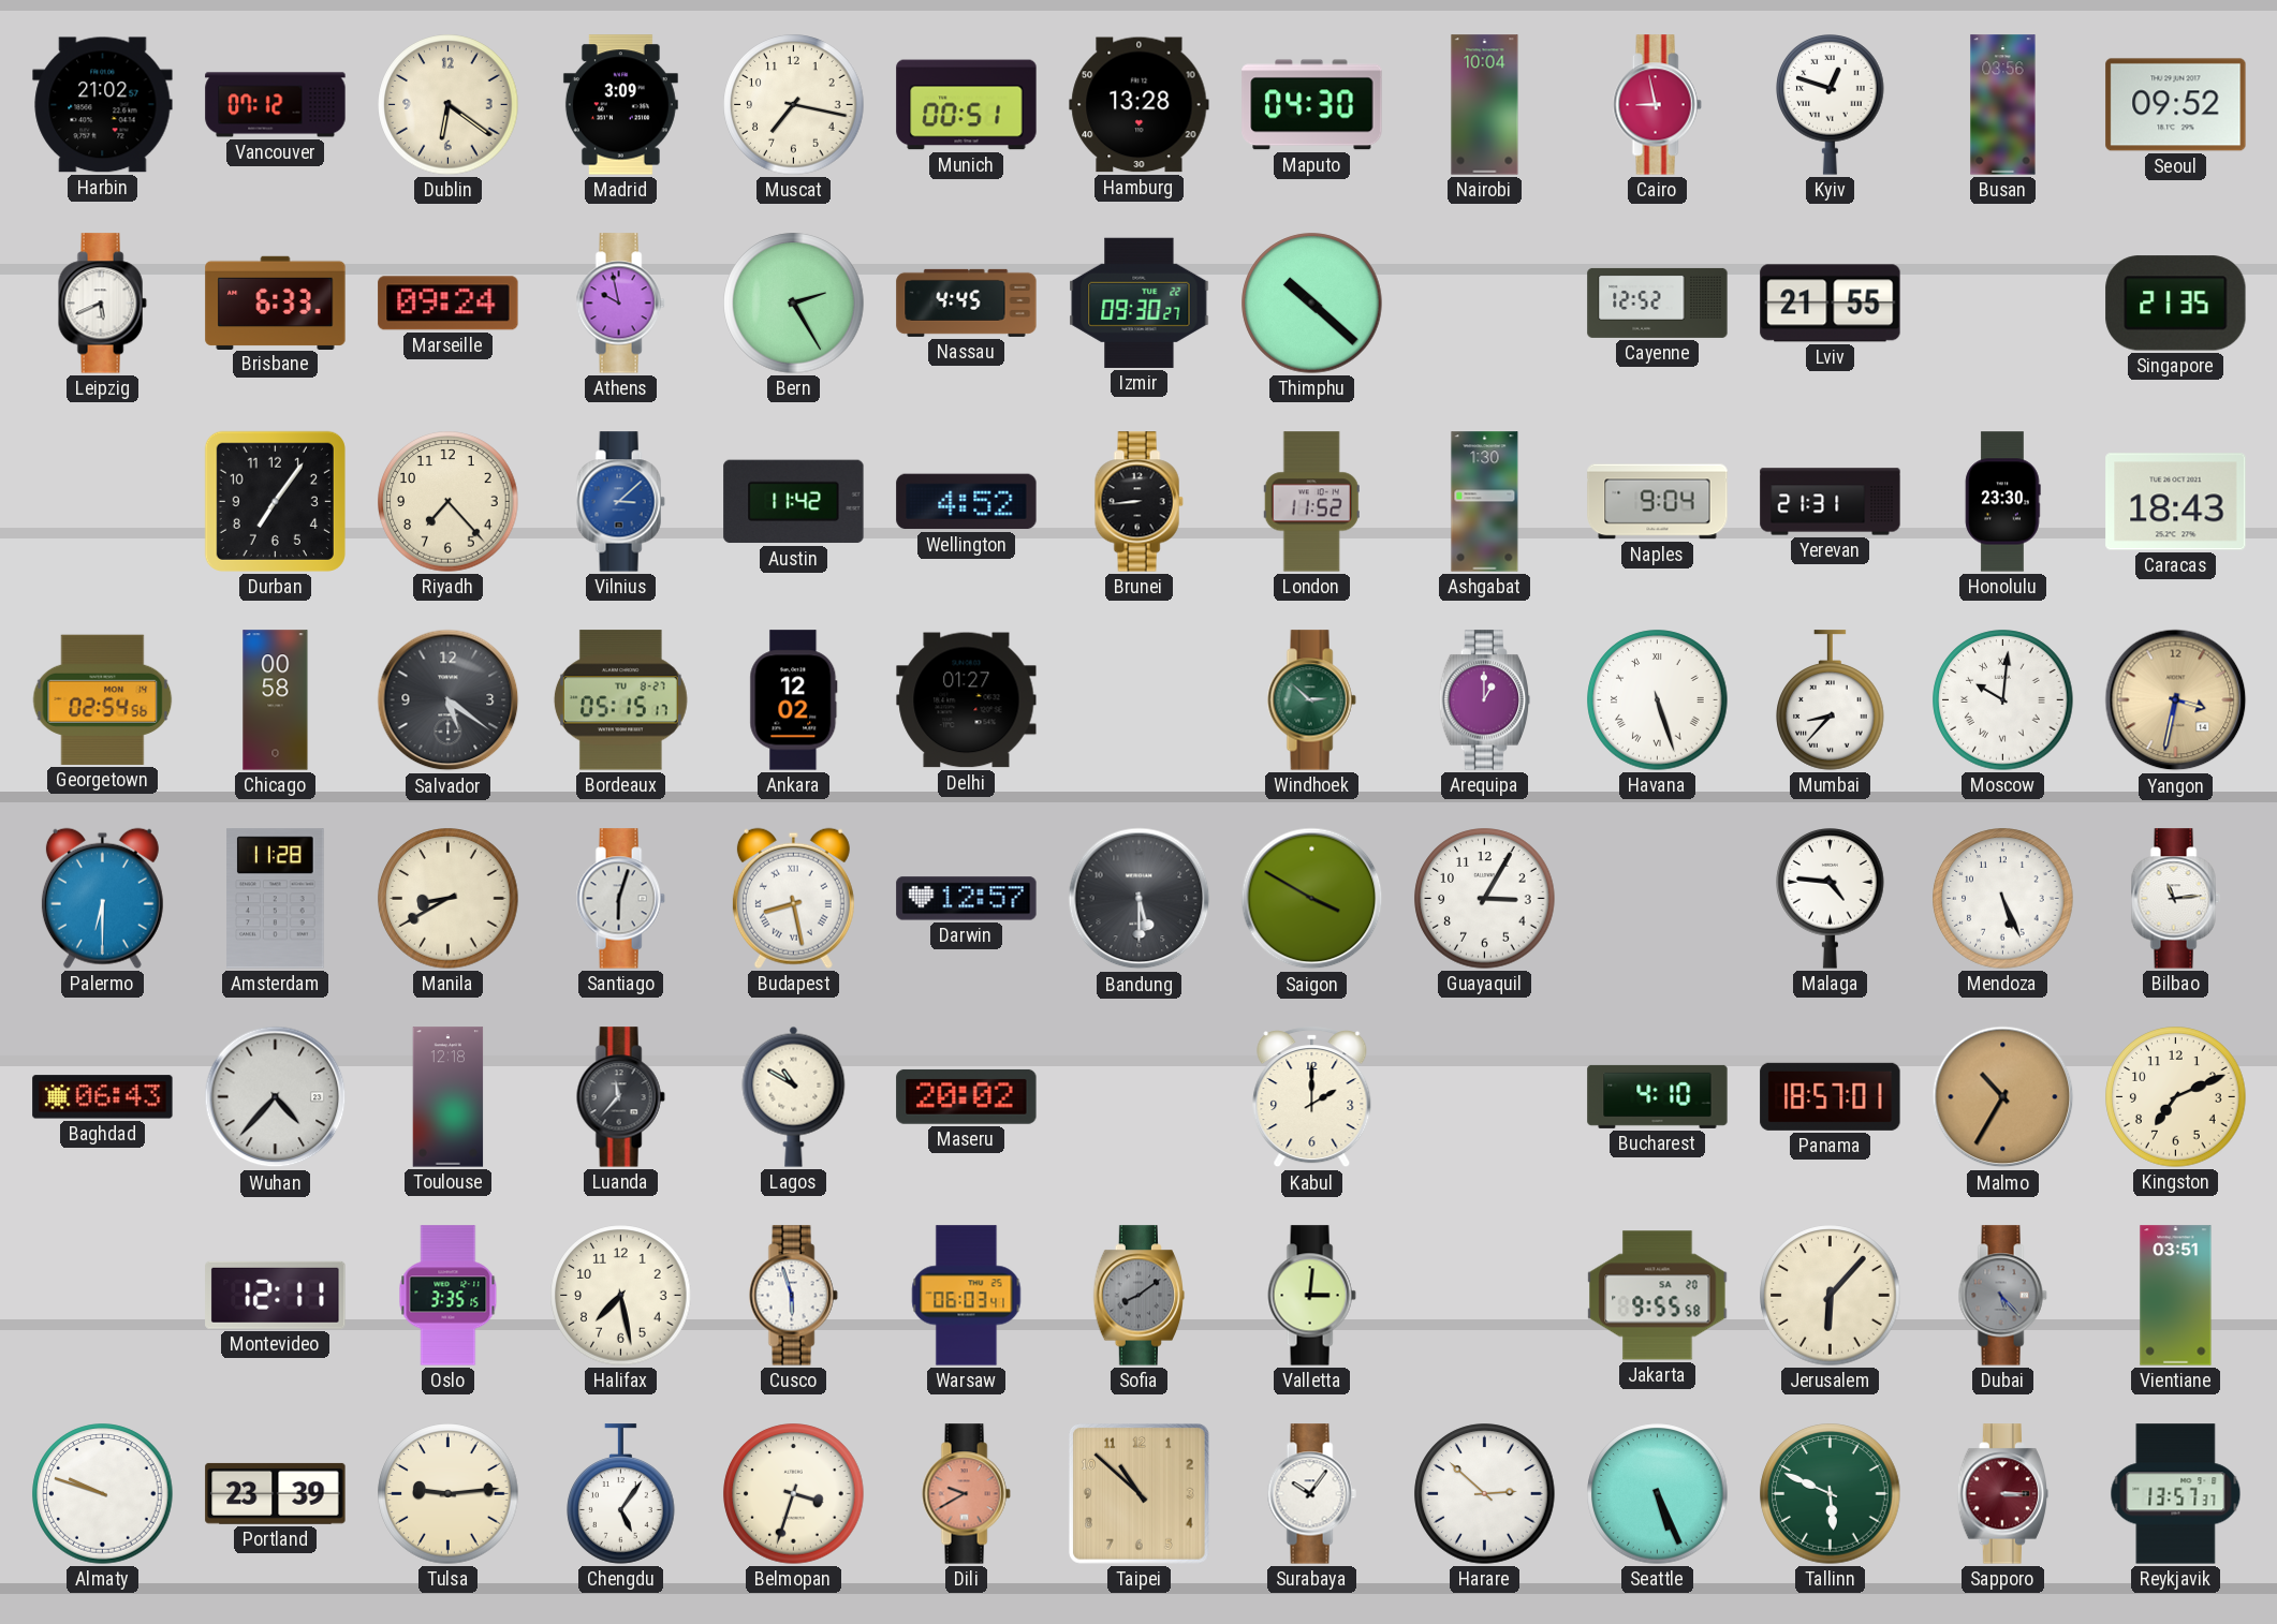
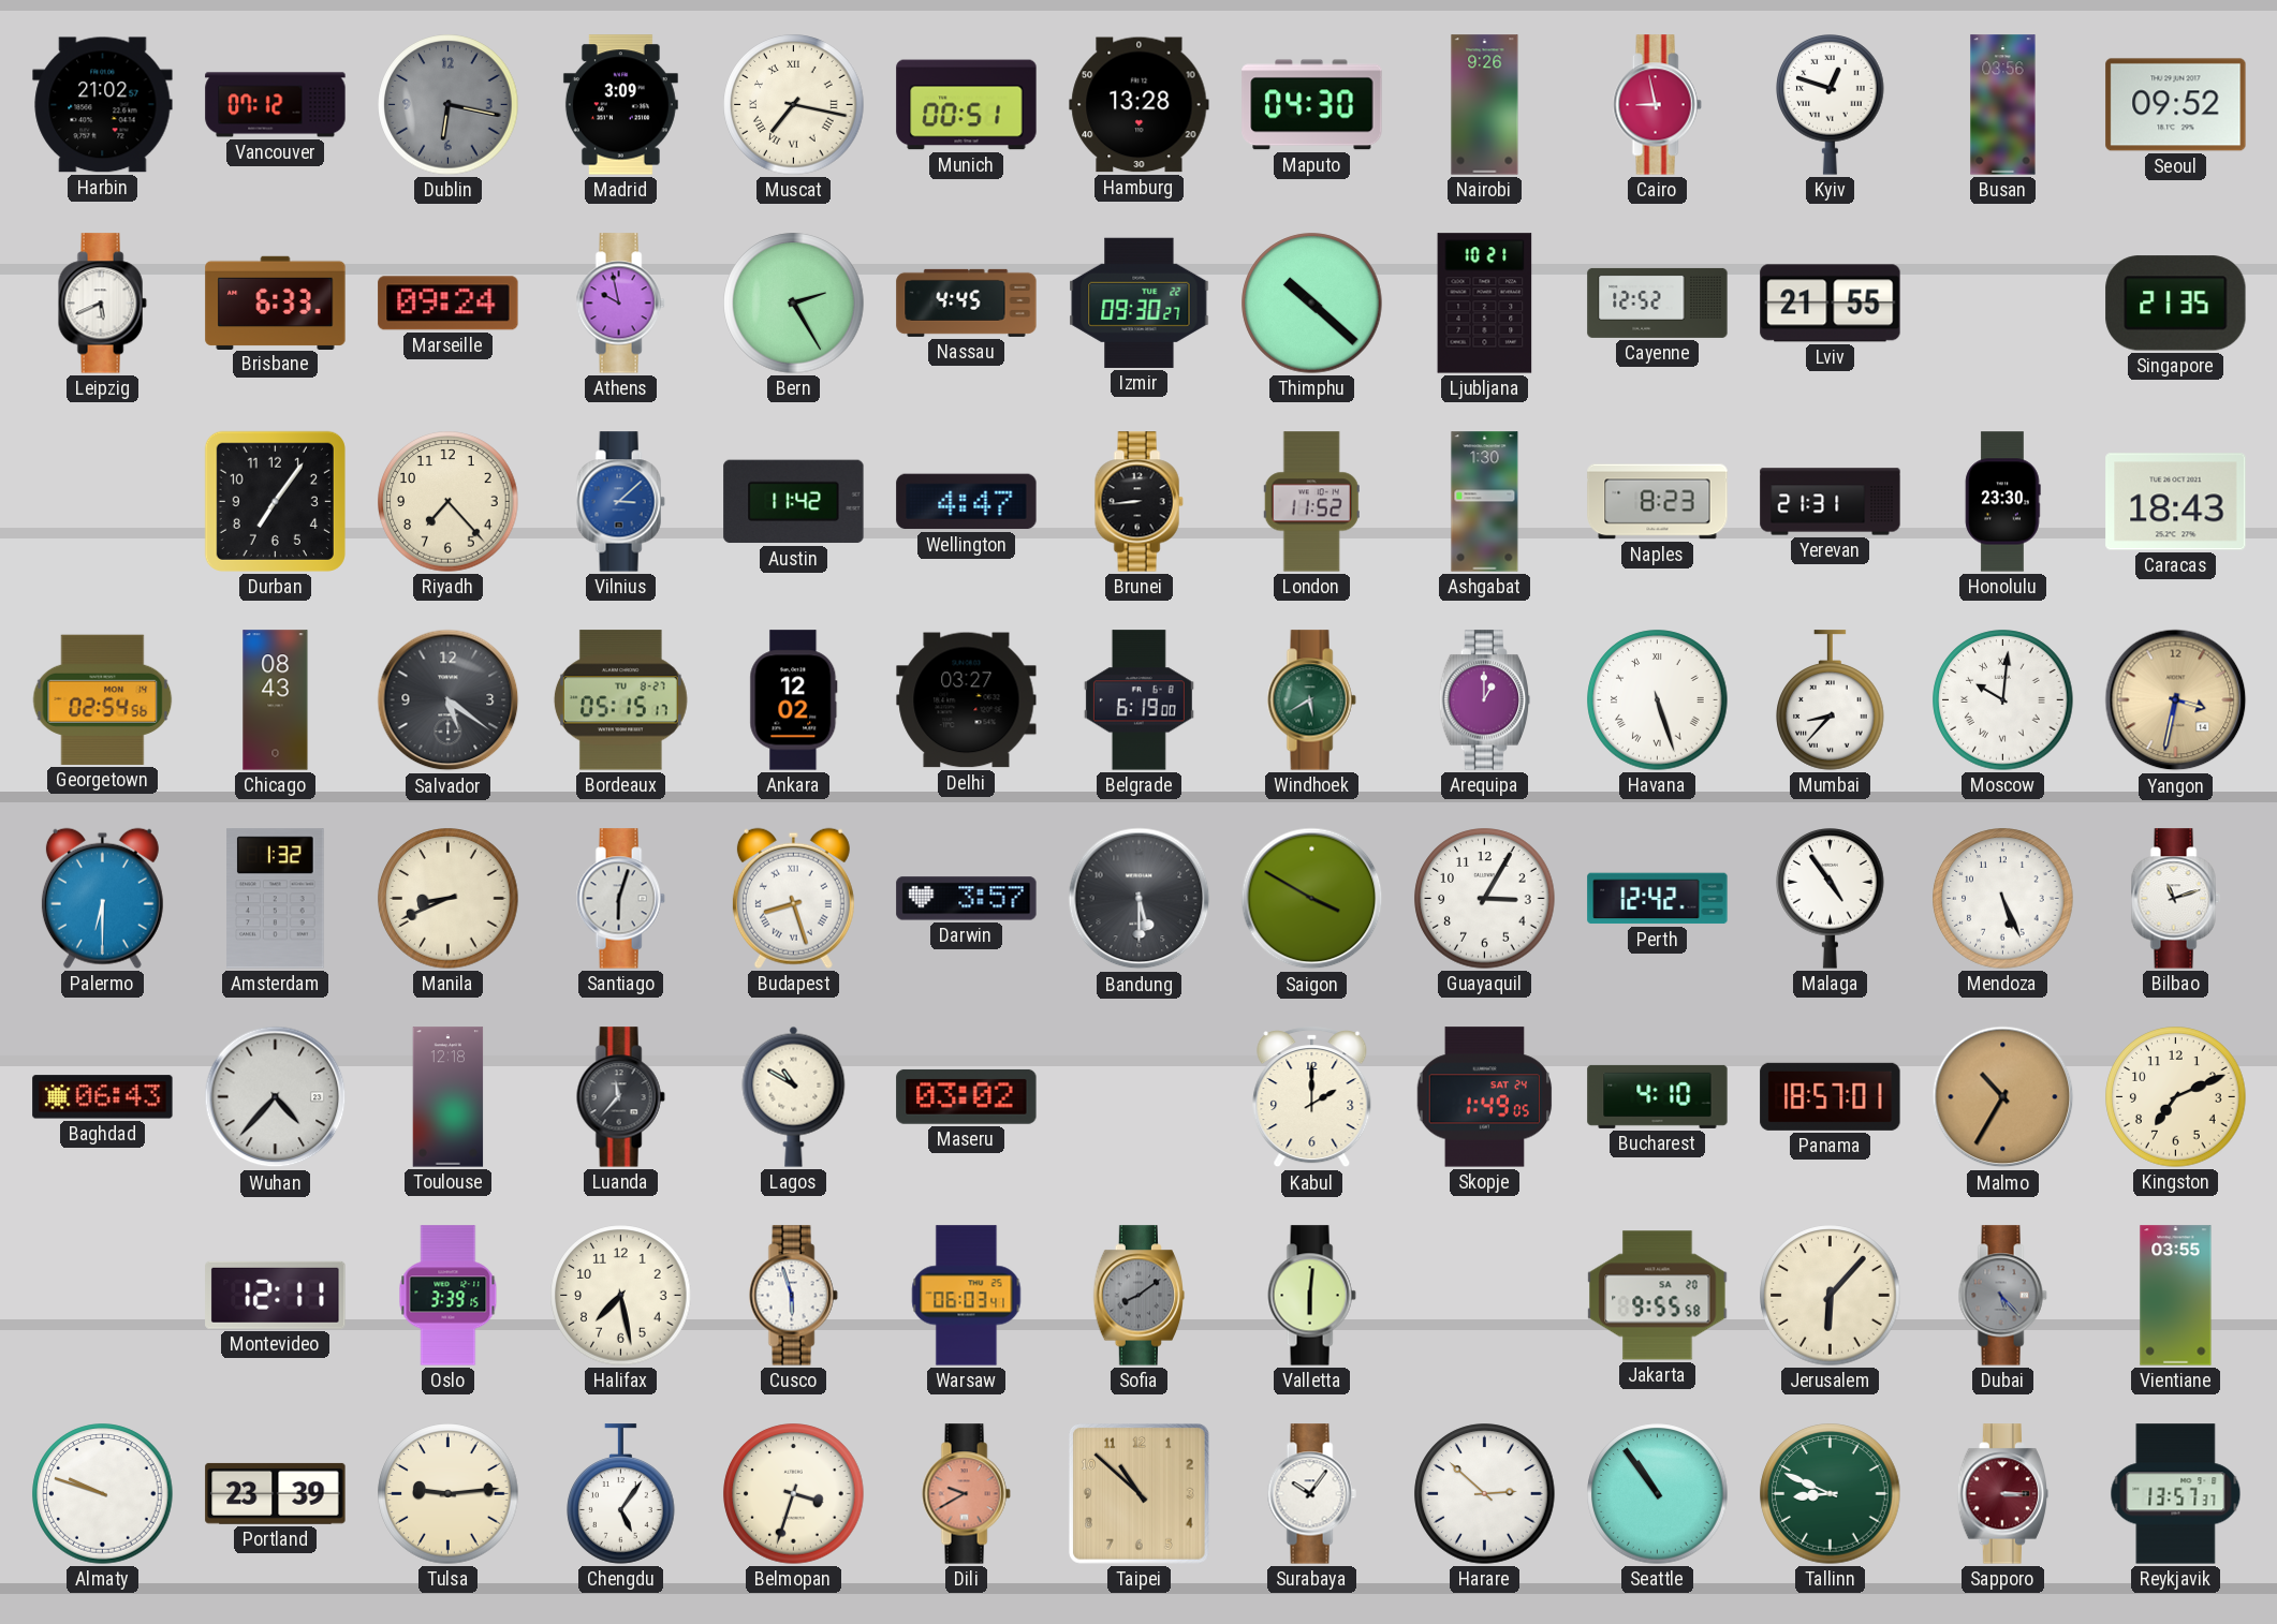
Dublin: 6:21 -> 6:17
Dublin dial: cream -> grey
Muscat numerals: Arabic -> Roman
Nairobi: 10:04 -> 9:26
Ljubljana: none -> 10:21
Wellington: 4:52 -> 4:47
Naples: 9:04 -> 8:23
Chicago: 00:58 -> 08:43
Delhi: 01:27 -> 03:27
Belgrade: none -> 6:19
Windhoek: 2:52 -> 5:40
Amsterdam: 11:28 -> 1:32
Manila: 8:40 -> 8:41
Budapest: 8:28 -> 8:27
Darwin: 12:57 -> 3:57
Perth: none -> 12:42
Malaga: 4:46 -> 4:54
Bilbao: 11:14 -> 11:12
Maseru: 20:02 -> 03:02
Skopje: none -> 1:49
Oslo: 3:35 -> 3:39
Valletta: 3:01 -> 6:01
Vientiane: 03:51 -> 03:55
Seattle: 5:26 -> 10:54
Tallinn: 5:49 -> 8:49
